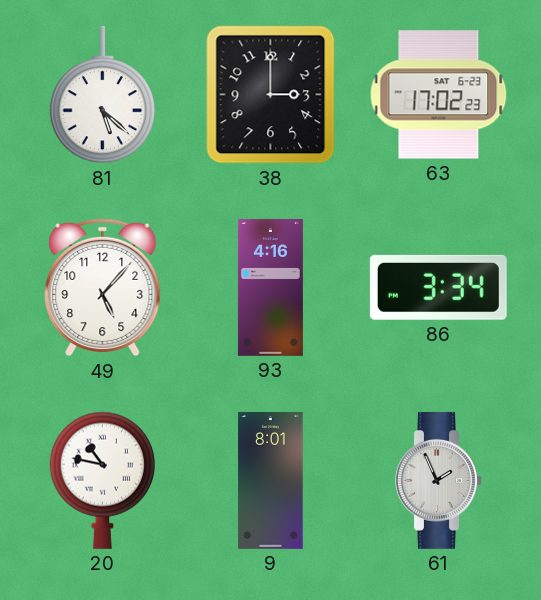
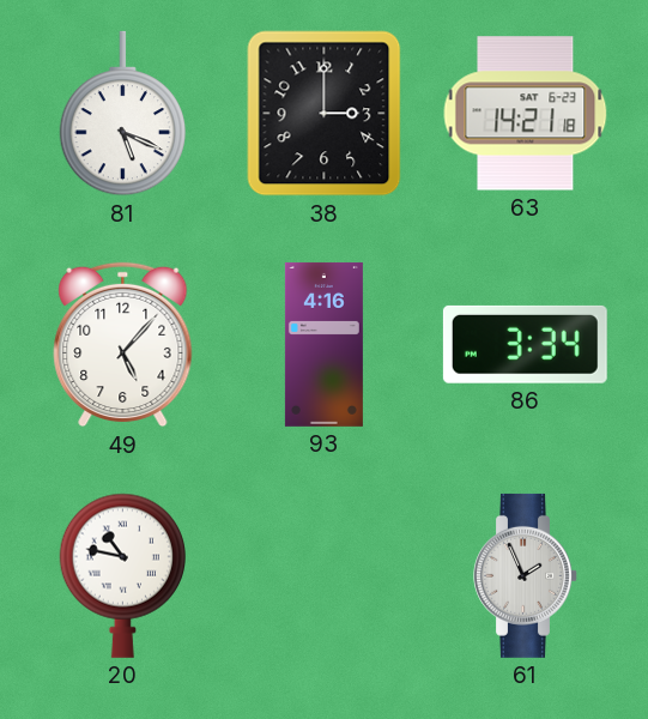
81: 5:22 -> 5:19
63: 17:02 -> 14:21
9: 8:01 -> none
